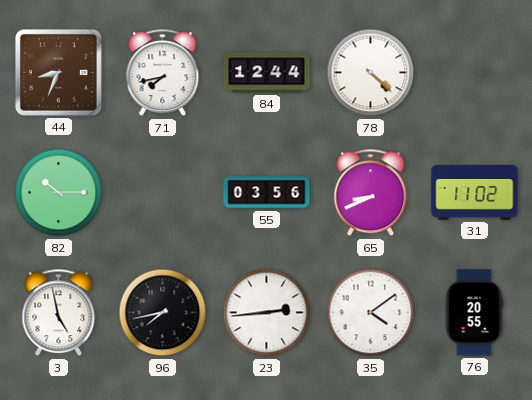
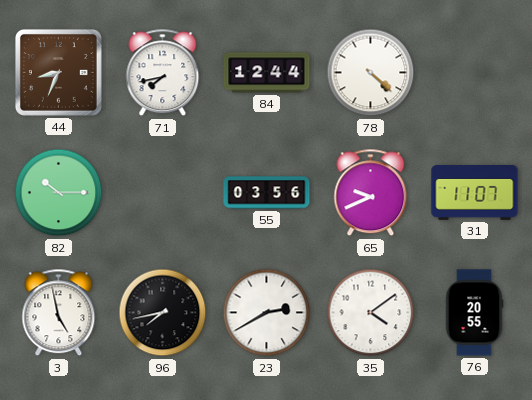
65: 8:41 -> 9:41
31: 11:02 -> 11:07
23: 2:44 -> 2:40
